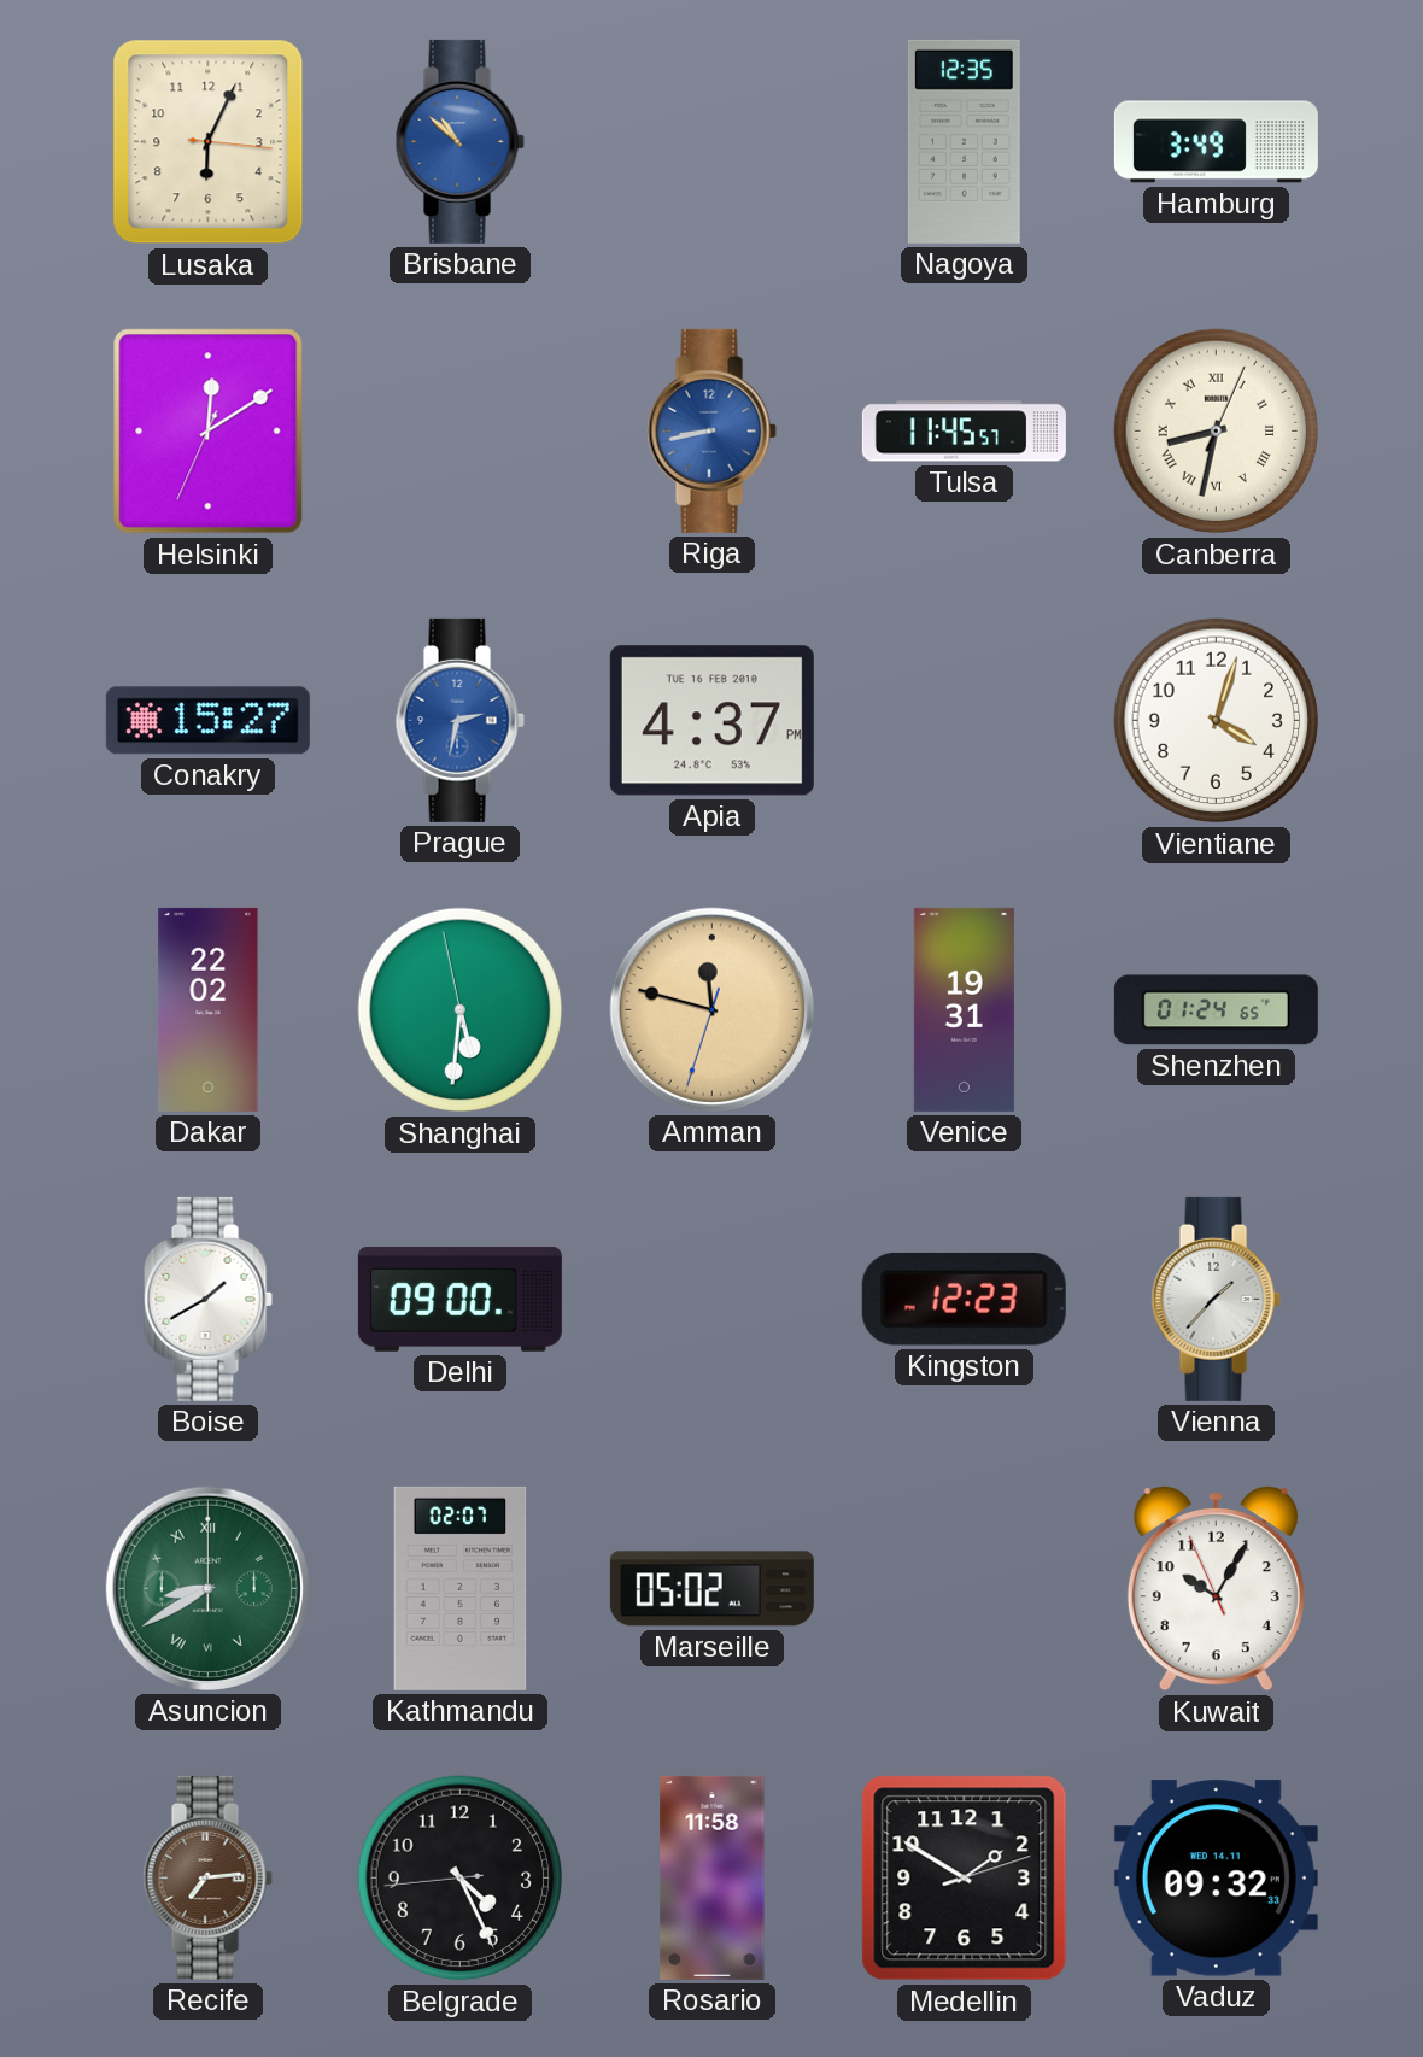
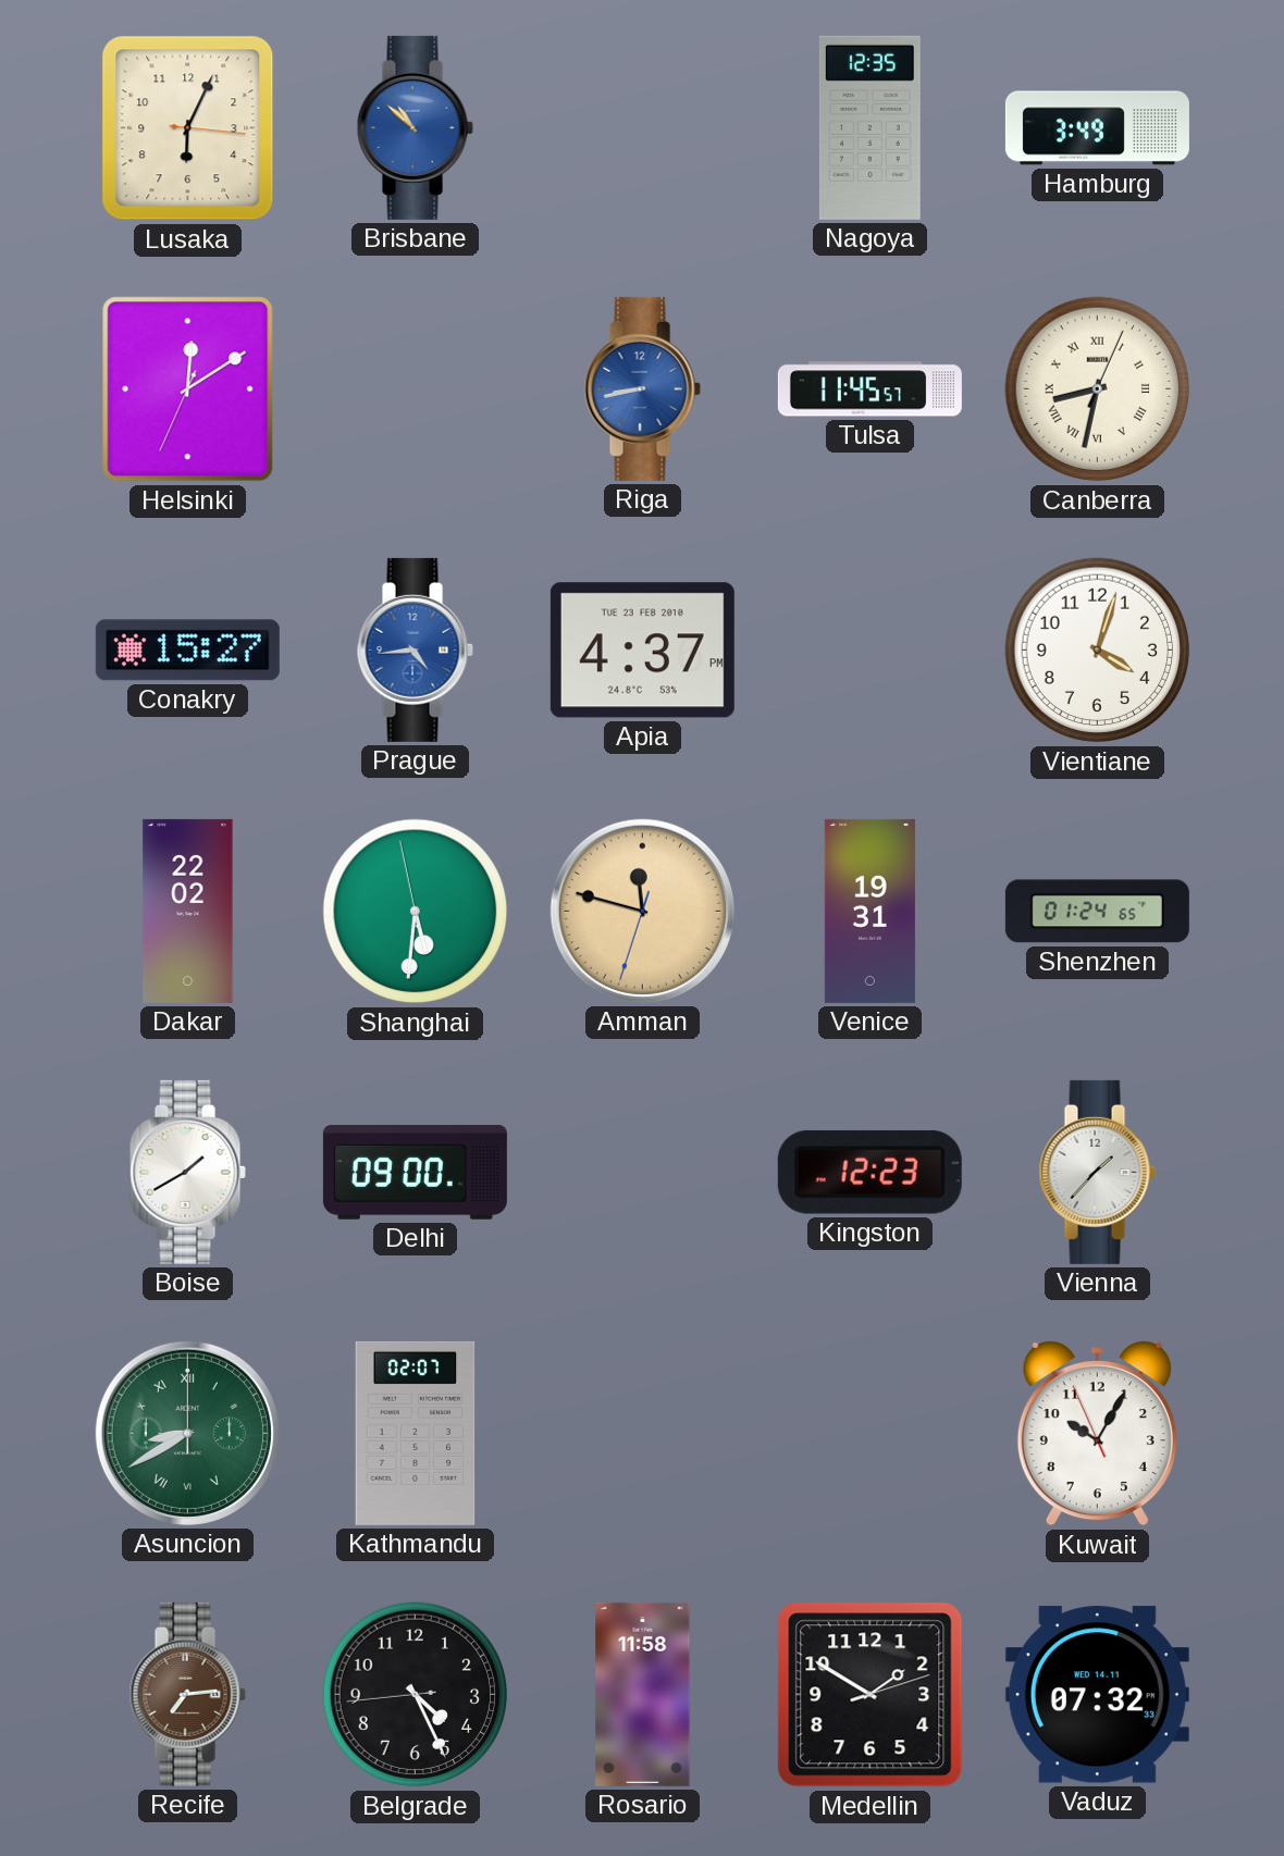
Prague: 2:32 -> 4:44
Apia date: TUE 16 FEB 2010 -> TUE 23 FEB 2010
Marseille: 05:02 -> none
Vaduz: 09:32 -> 07:32
